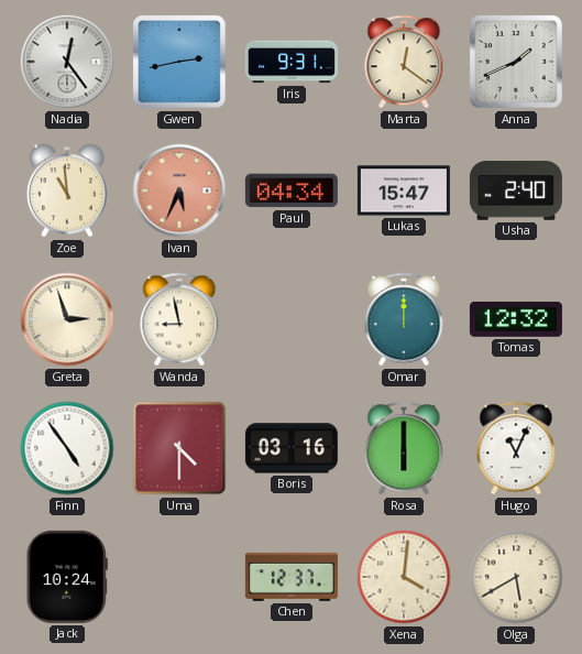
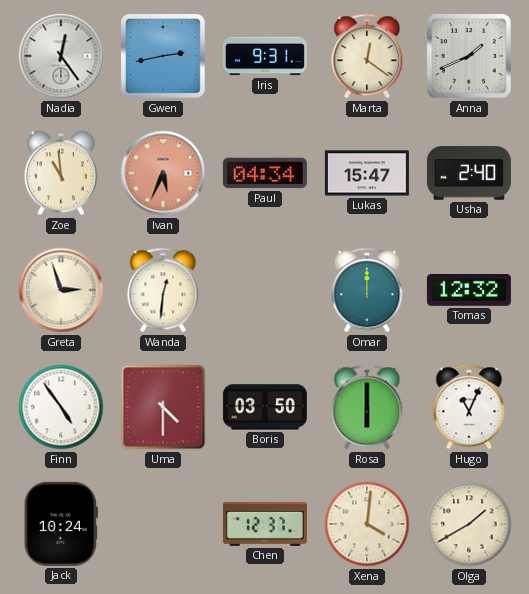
Wanda: 8:58 -> 12:31
Boris: 03:16 -> 03:50
Olga: 5:40 -> 1:40
